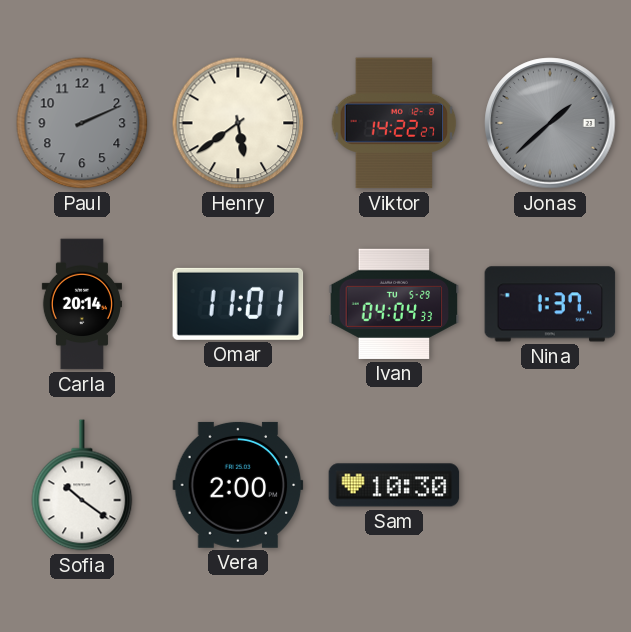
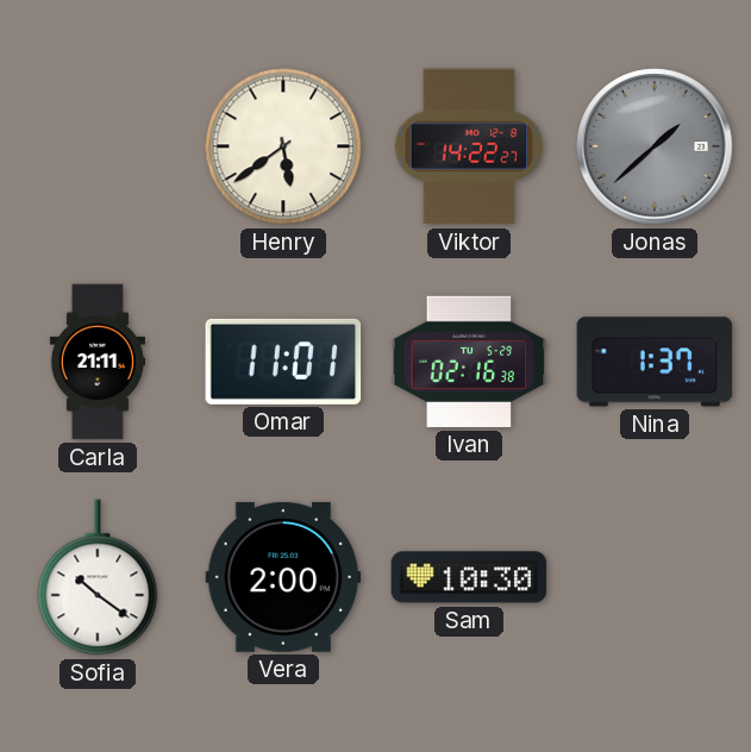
Paul: 2:11 -> none
Carla: 20:14 -> 21:11
Ivan: 04:04 -> 02:16
